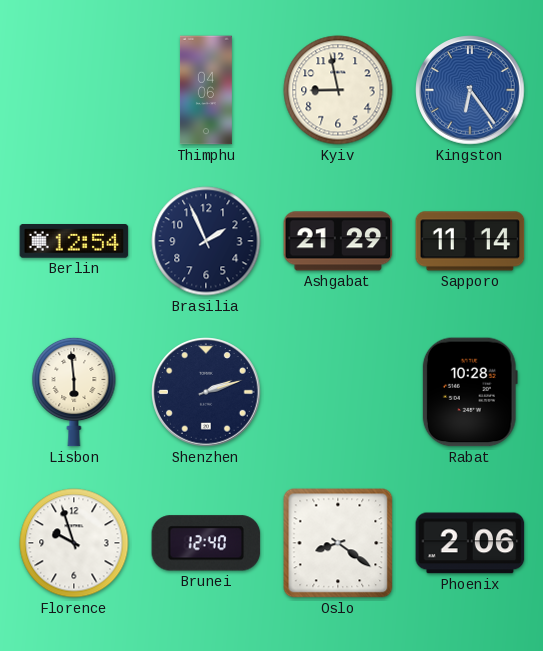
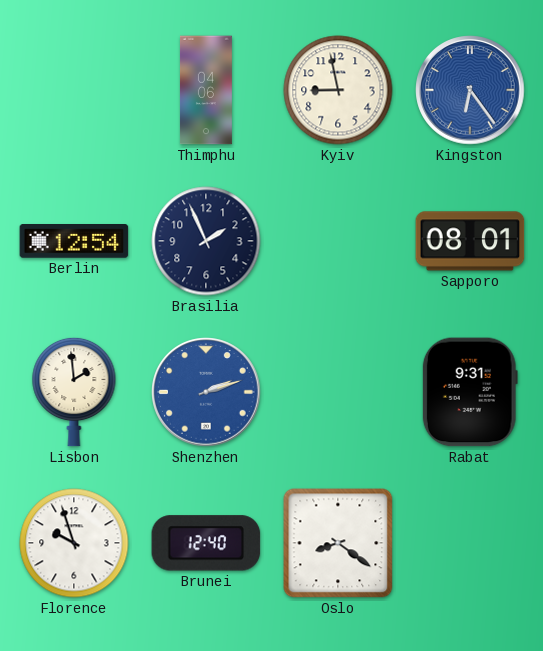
Ashgabat: 21:29 -> none
Sapporo: 11:14 -> 08:01
Lisbon: 5:59 -> 1:59
Shenzhen dial: navy -> blue
Rabat: 10:28 -> 9:31
Phoenix: 2:06 -> none
